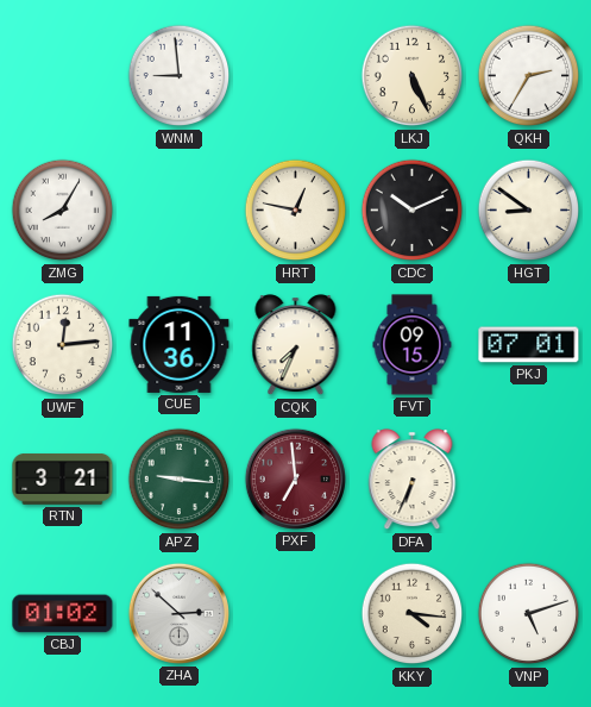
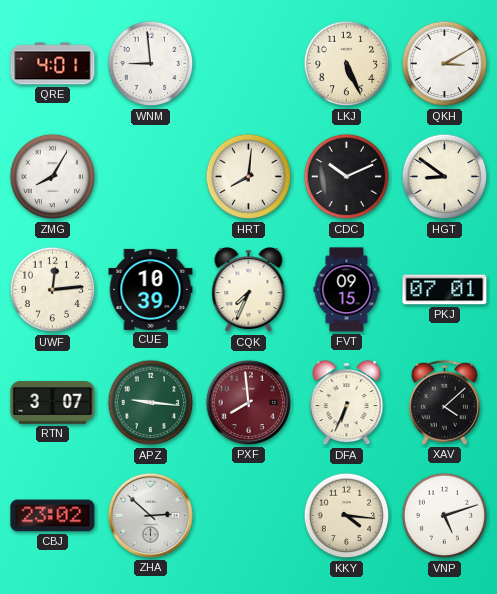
QRE: none -> 4:01
QKH: 2:35 -> 3:10
HRT: 12:47 -> 8:01
CUE: 11:36 -> 10:39
RTN: 3:21 -> 3:07
PXF: 6:59 -> 7:59
XAV: none -> 4:08
CBJ: 01:02 -> 23:02
